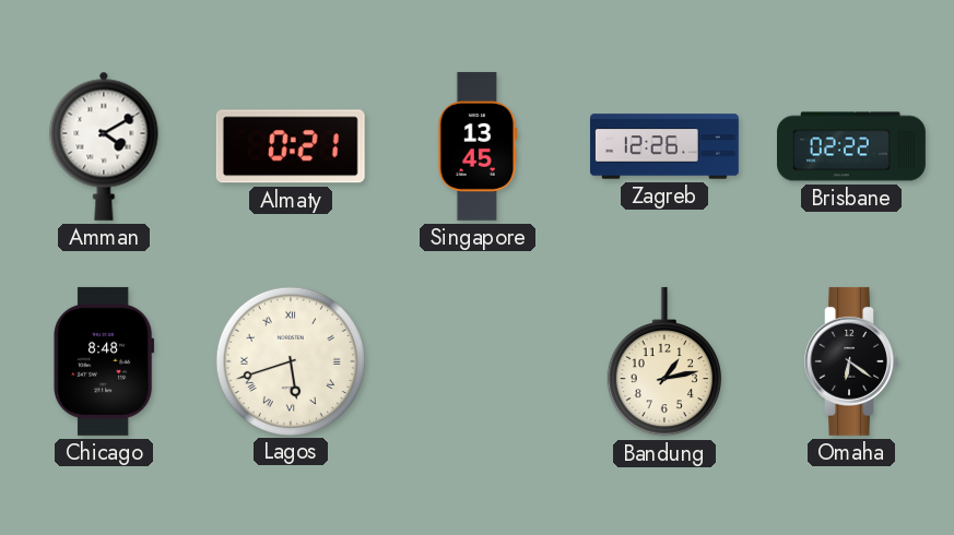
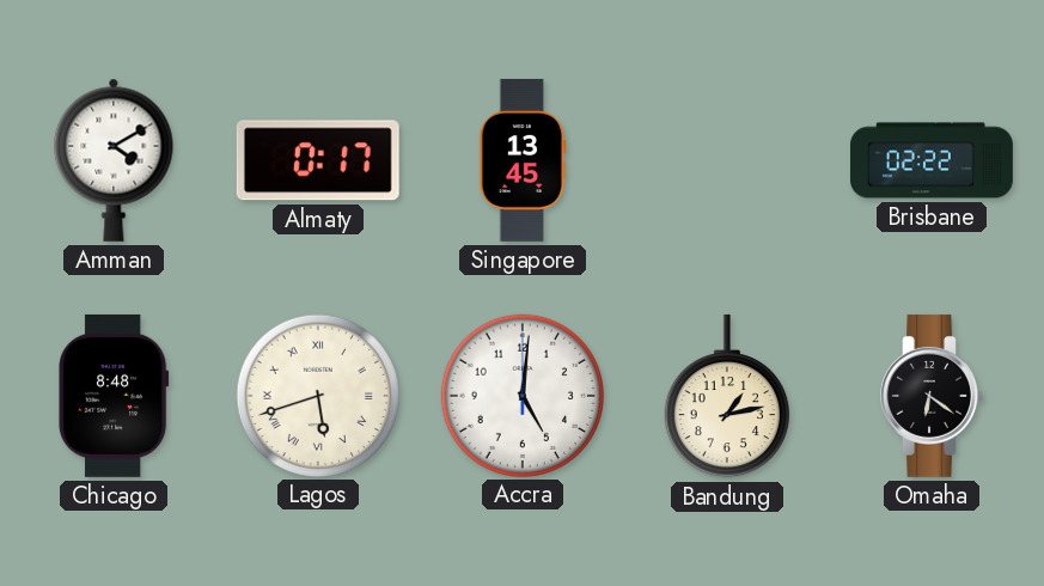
Almaty: 0:21 -> 0:17
Zagreb: 12:26 -> none
Accra: none -> 5:01
